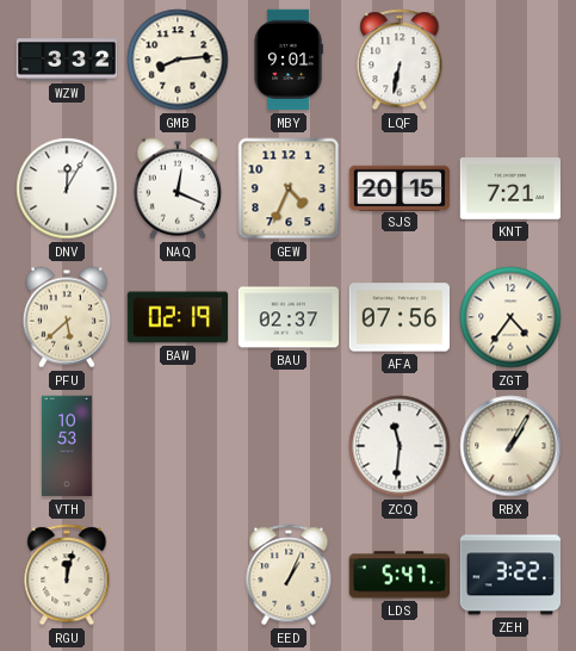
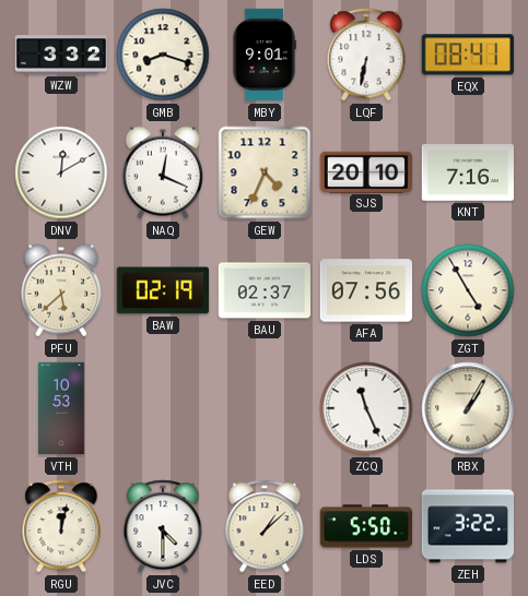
GMB: 8:14 -> 8:18
EQX: none -> 08:41
DNV: 12:05 -> 12:10
SJS: 20:15 -> 20:10
KNT: 7:21 -> 7:16
ZGT: 4:36 -> 4:55
ZCQ: 11:31 -> 11:26
JVC: none -> 4:30
EED: 1:04 -> 1:08
LDS: 5:47 -> 5:50
